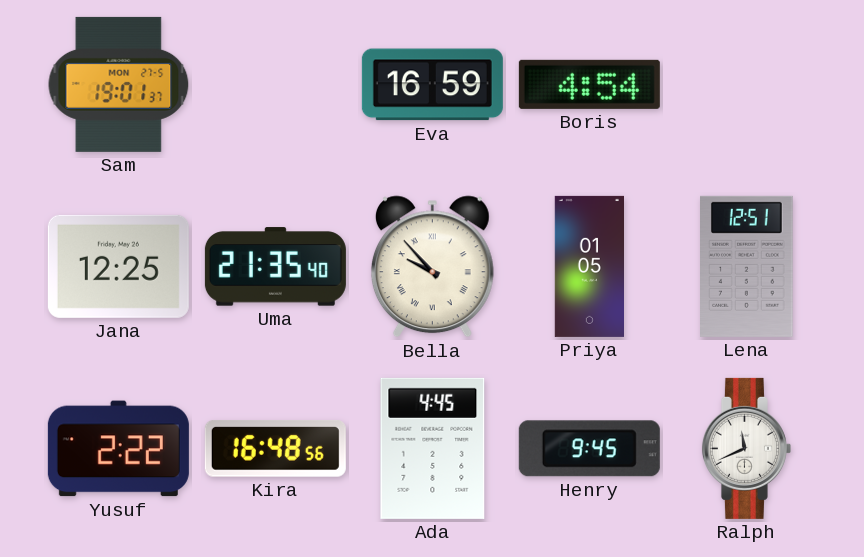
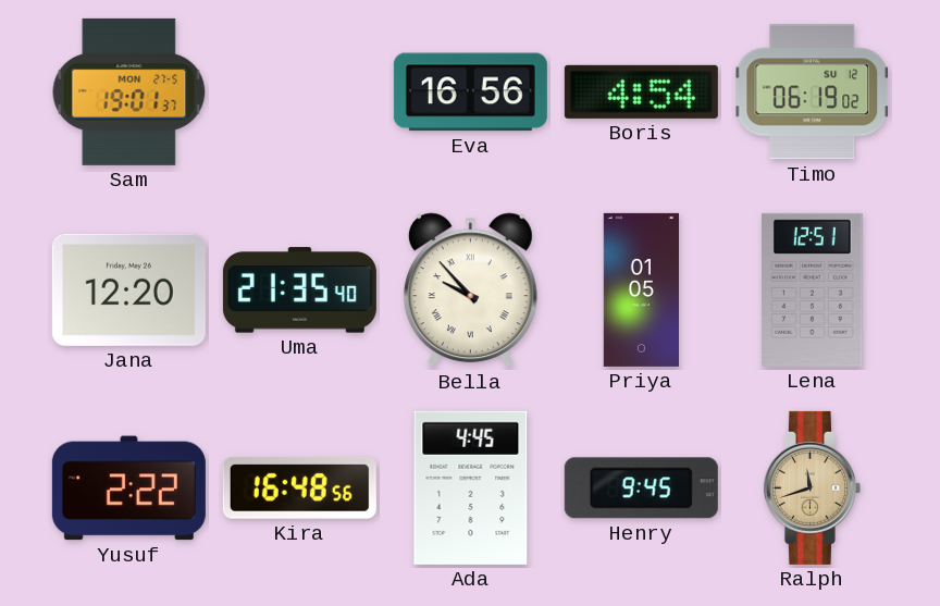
Eva: 16:59 -> 16:56
Timo: none -> 06:19
Jana: 12:25 -> 12:20
Ralph: 11:41 -> 11:42
Ralph dial: white -> champagne
